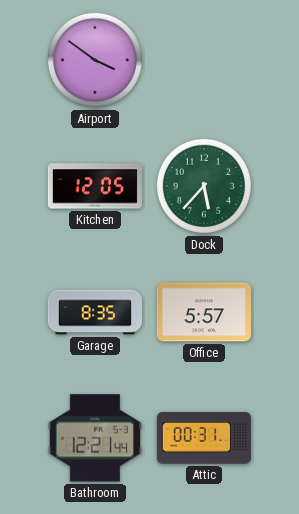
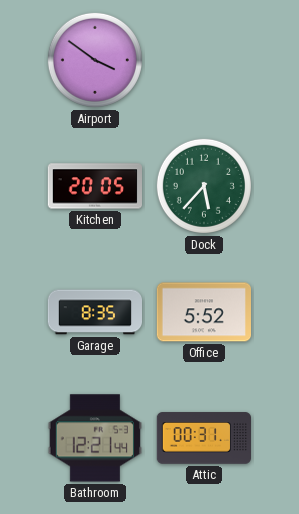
Kitchen: 12:05 -> 20:05
Office: 5:57 -> 5:52
